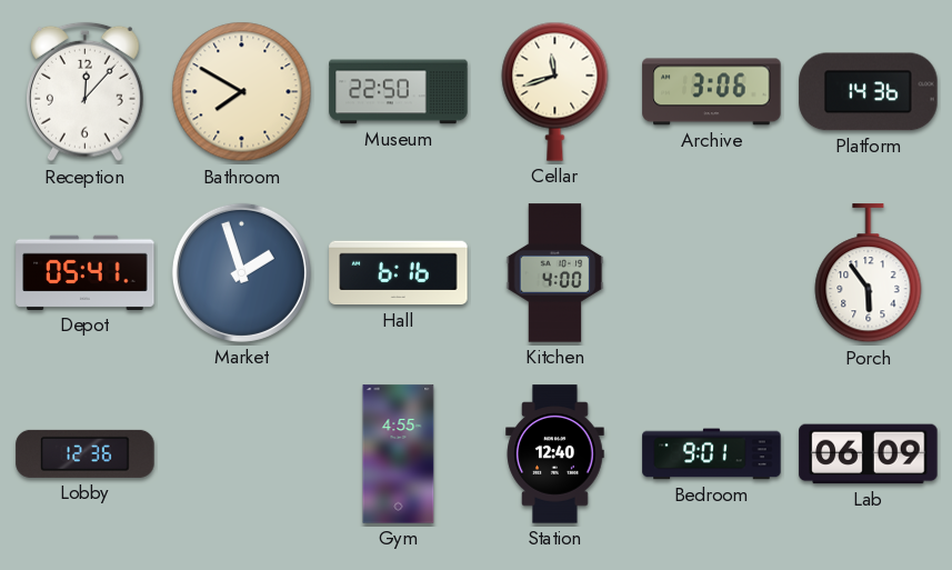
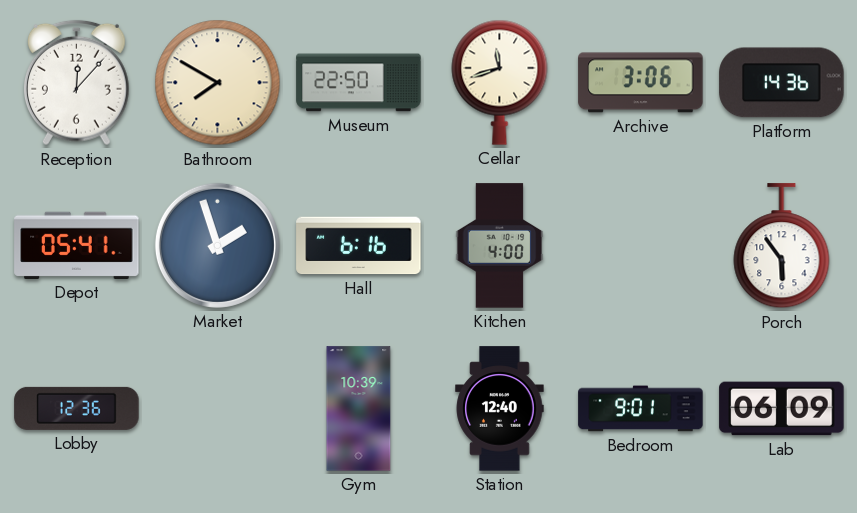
Gym: 4:55 -> 10:39
